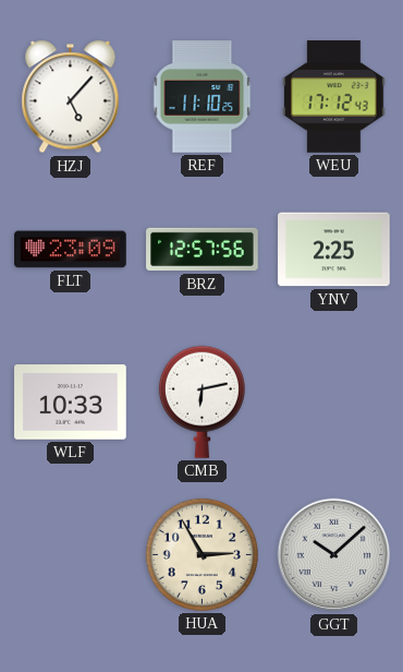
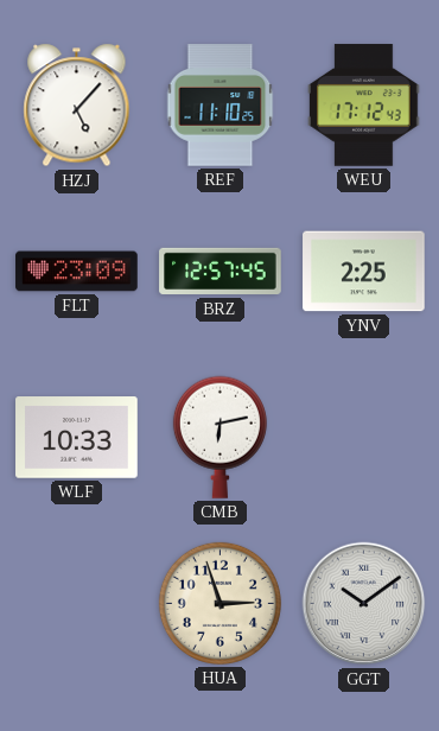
BRZ: 12:57:56 -> 12:57:45
HUA: 2:55 -> 2:57
GGT: 10:08 -> 10:09
